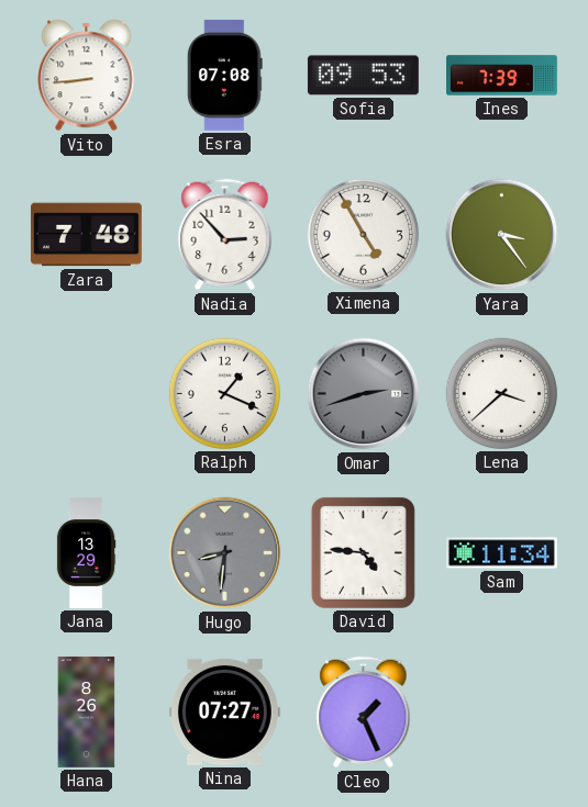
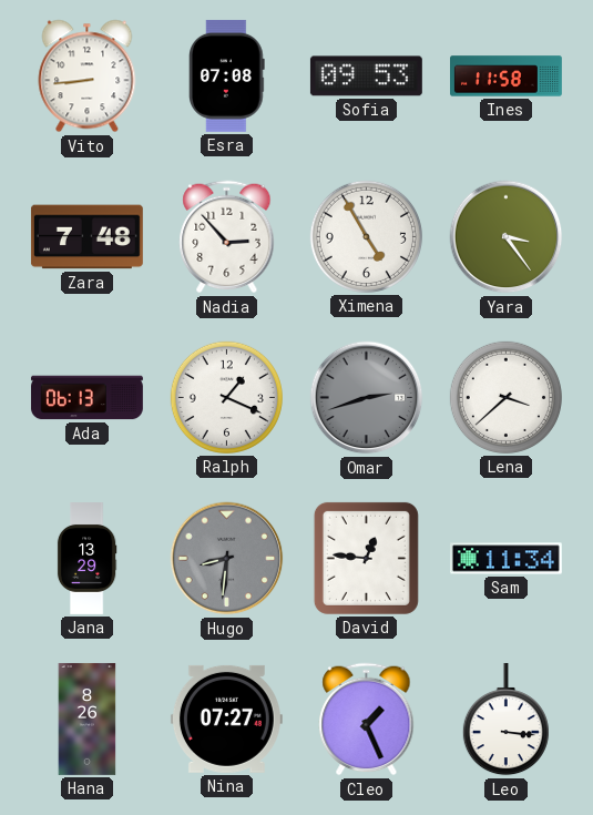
Ines: 7:39 -> 11:58
Ada: none -> 06:13
David: 4:46 -> 12:46
Leo: none -> 3:16
